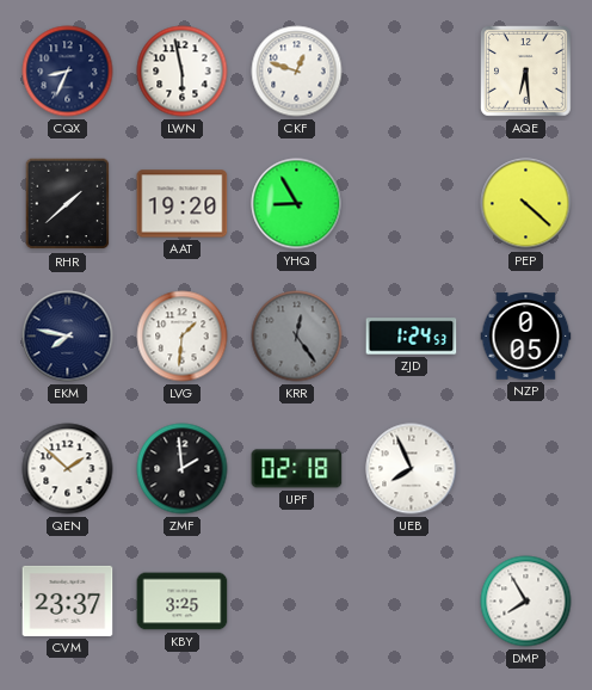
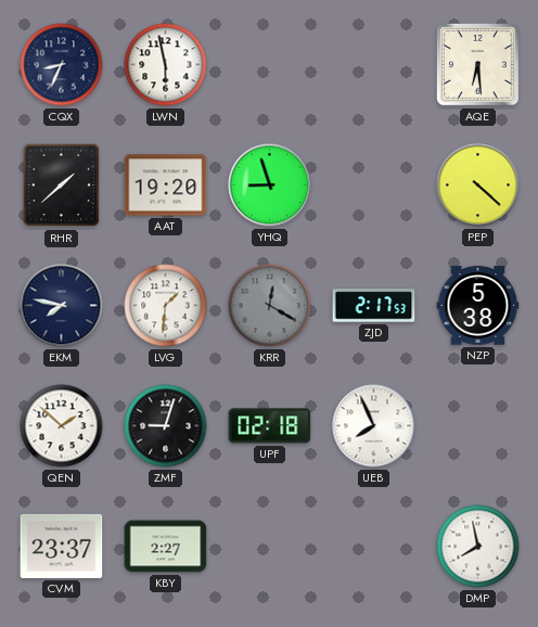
CKF: 12:48 -> none
YHQ: 8:55 -> 8:57
KRR: 12:24 -> 12:20
ZJD: 1:24 -> 2:17
NZP: 0:05 -> 5:38
ZMF: 1:59 -> 9:03
KBY: 3:25 -> 2:27
DMP: 7:55 -> 7:58
